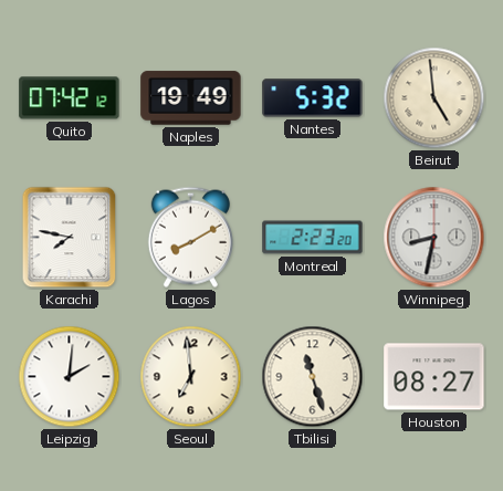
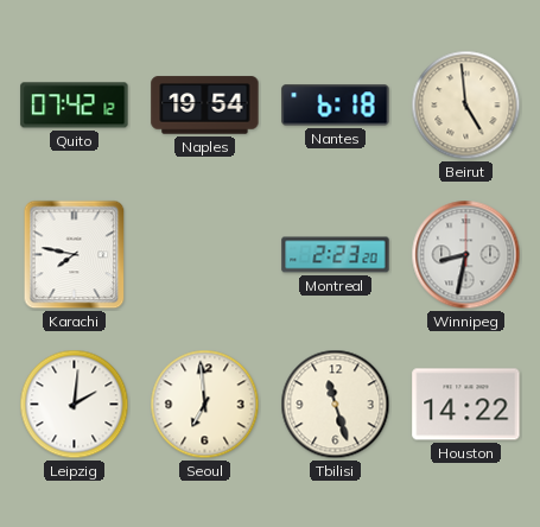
Naples: 19:49 -> 19:54
Nantes: 5:32 -> 6:18
Lagos: 8:10 -> none
Houston: 08:27 -> 14:22
